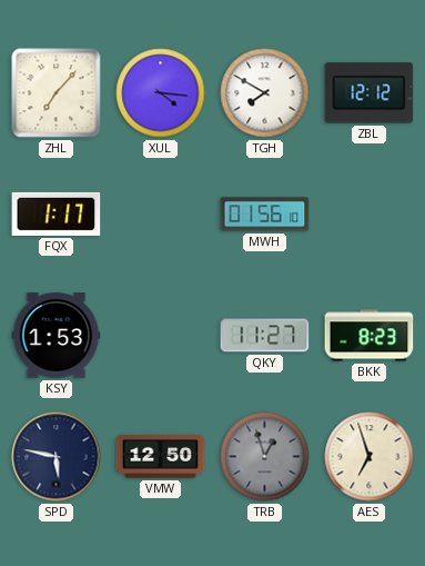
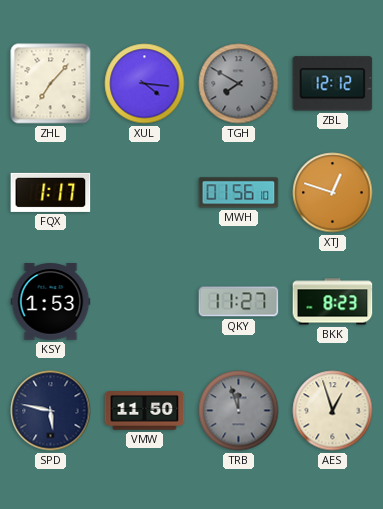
TGH dial: white -> grey
XTJ: none -> 12:48
VMW: 12:50 -> 11:50
TRB: 12:57 -> 11:57
AES: 6:57 -> 12:57
